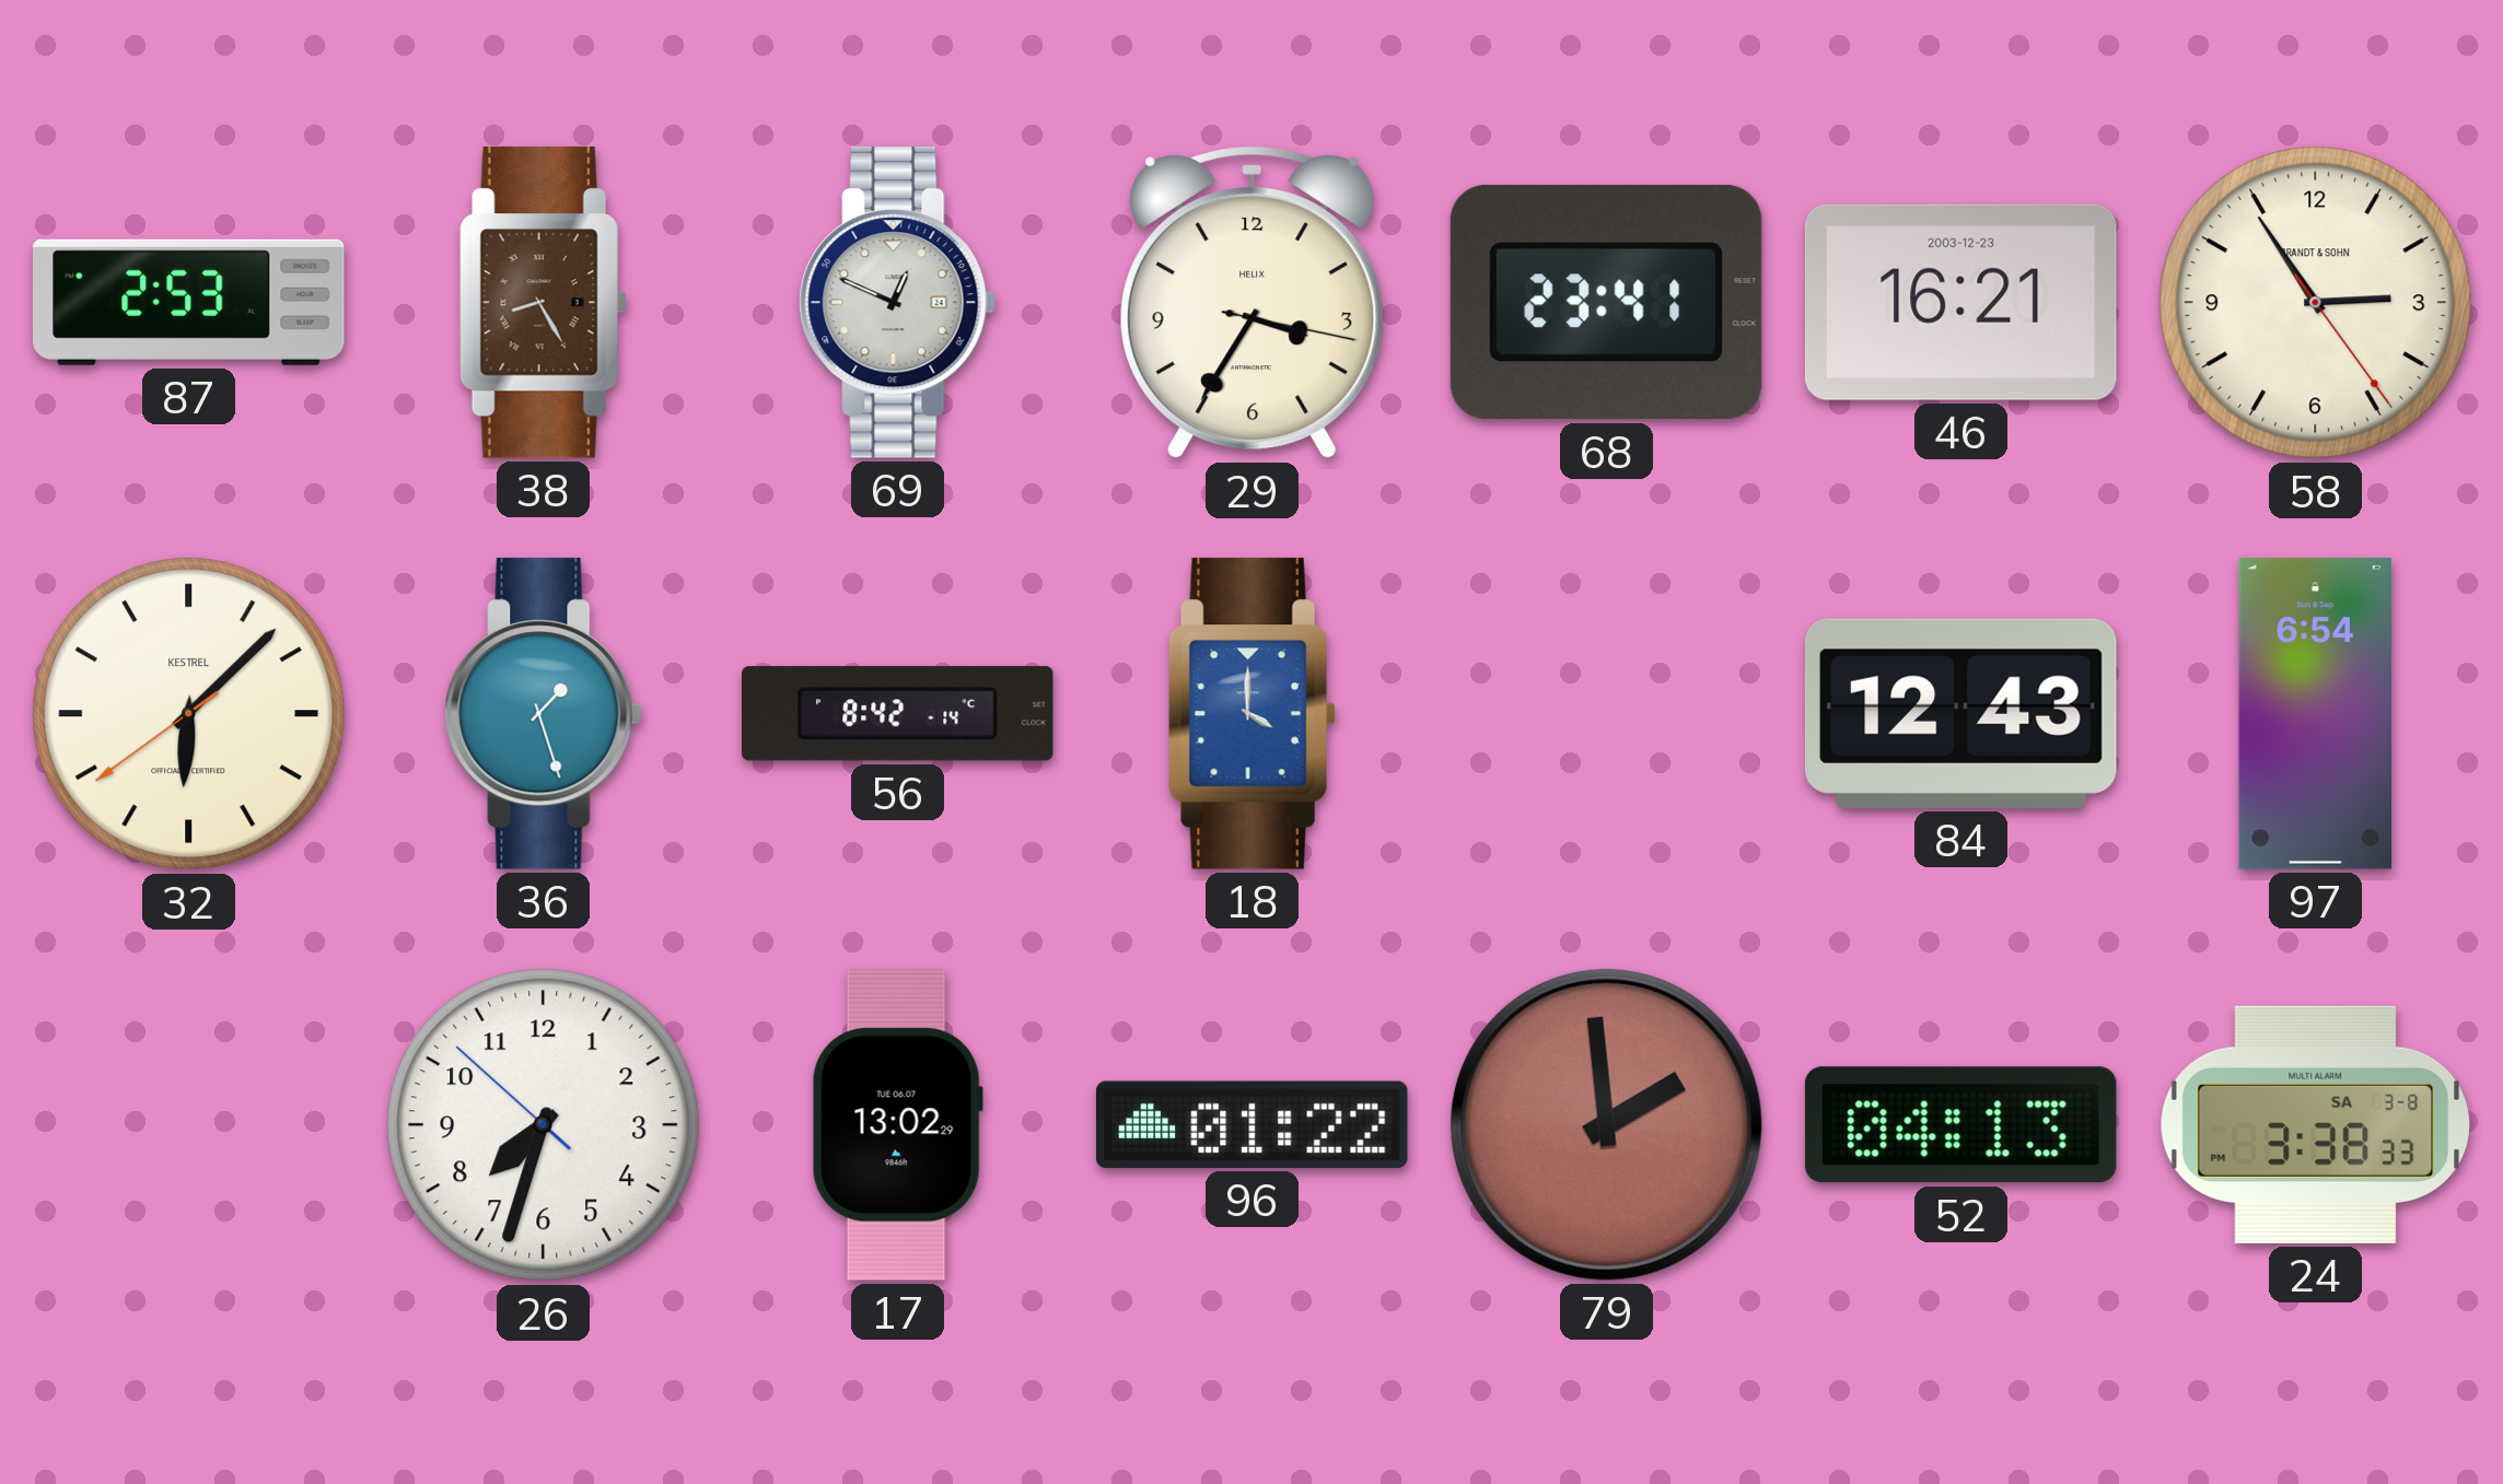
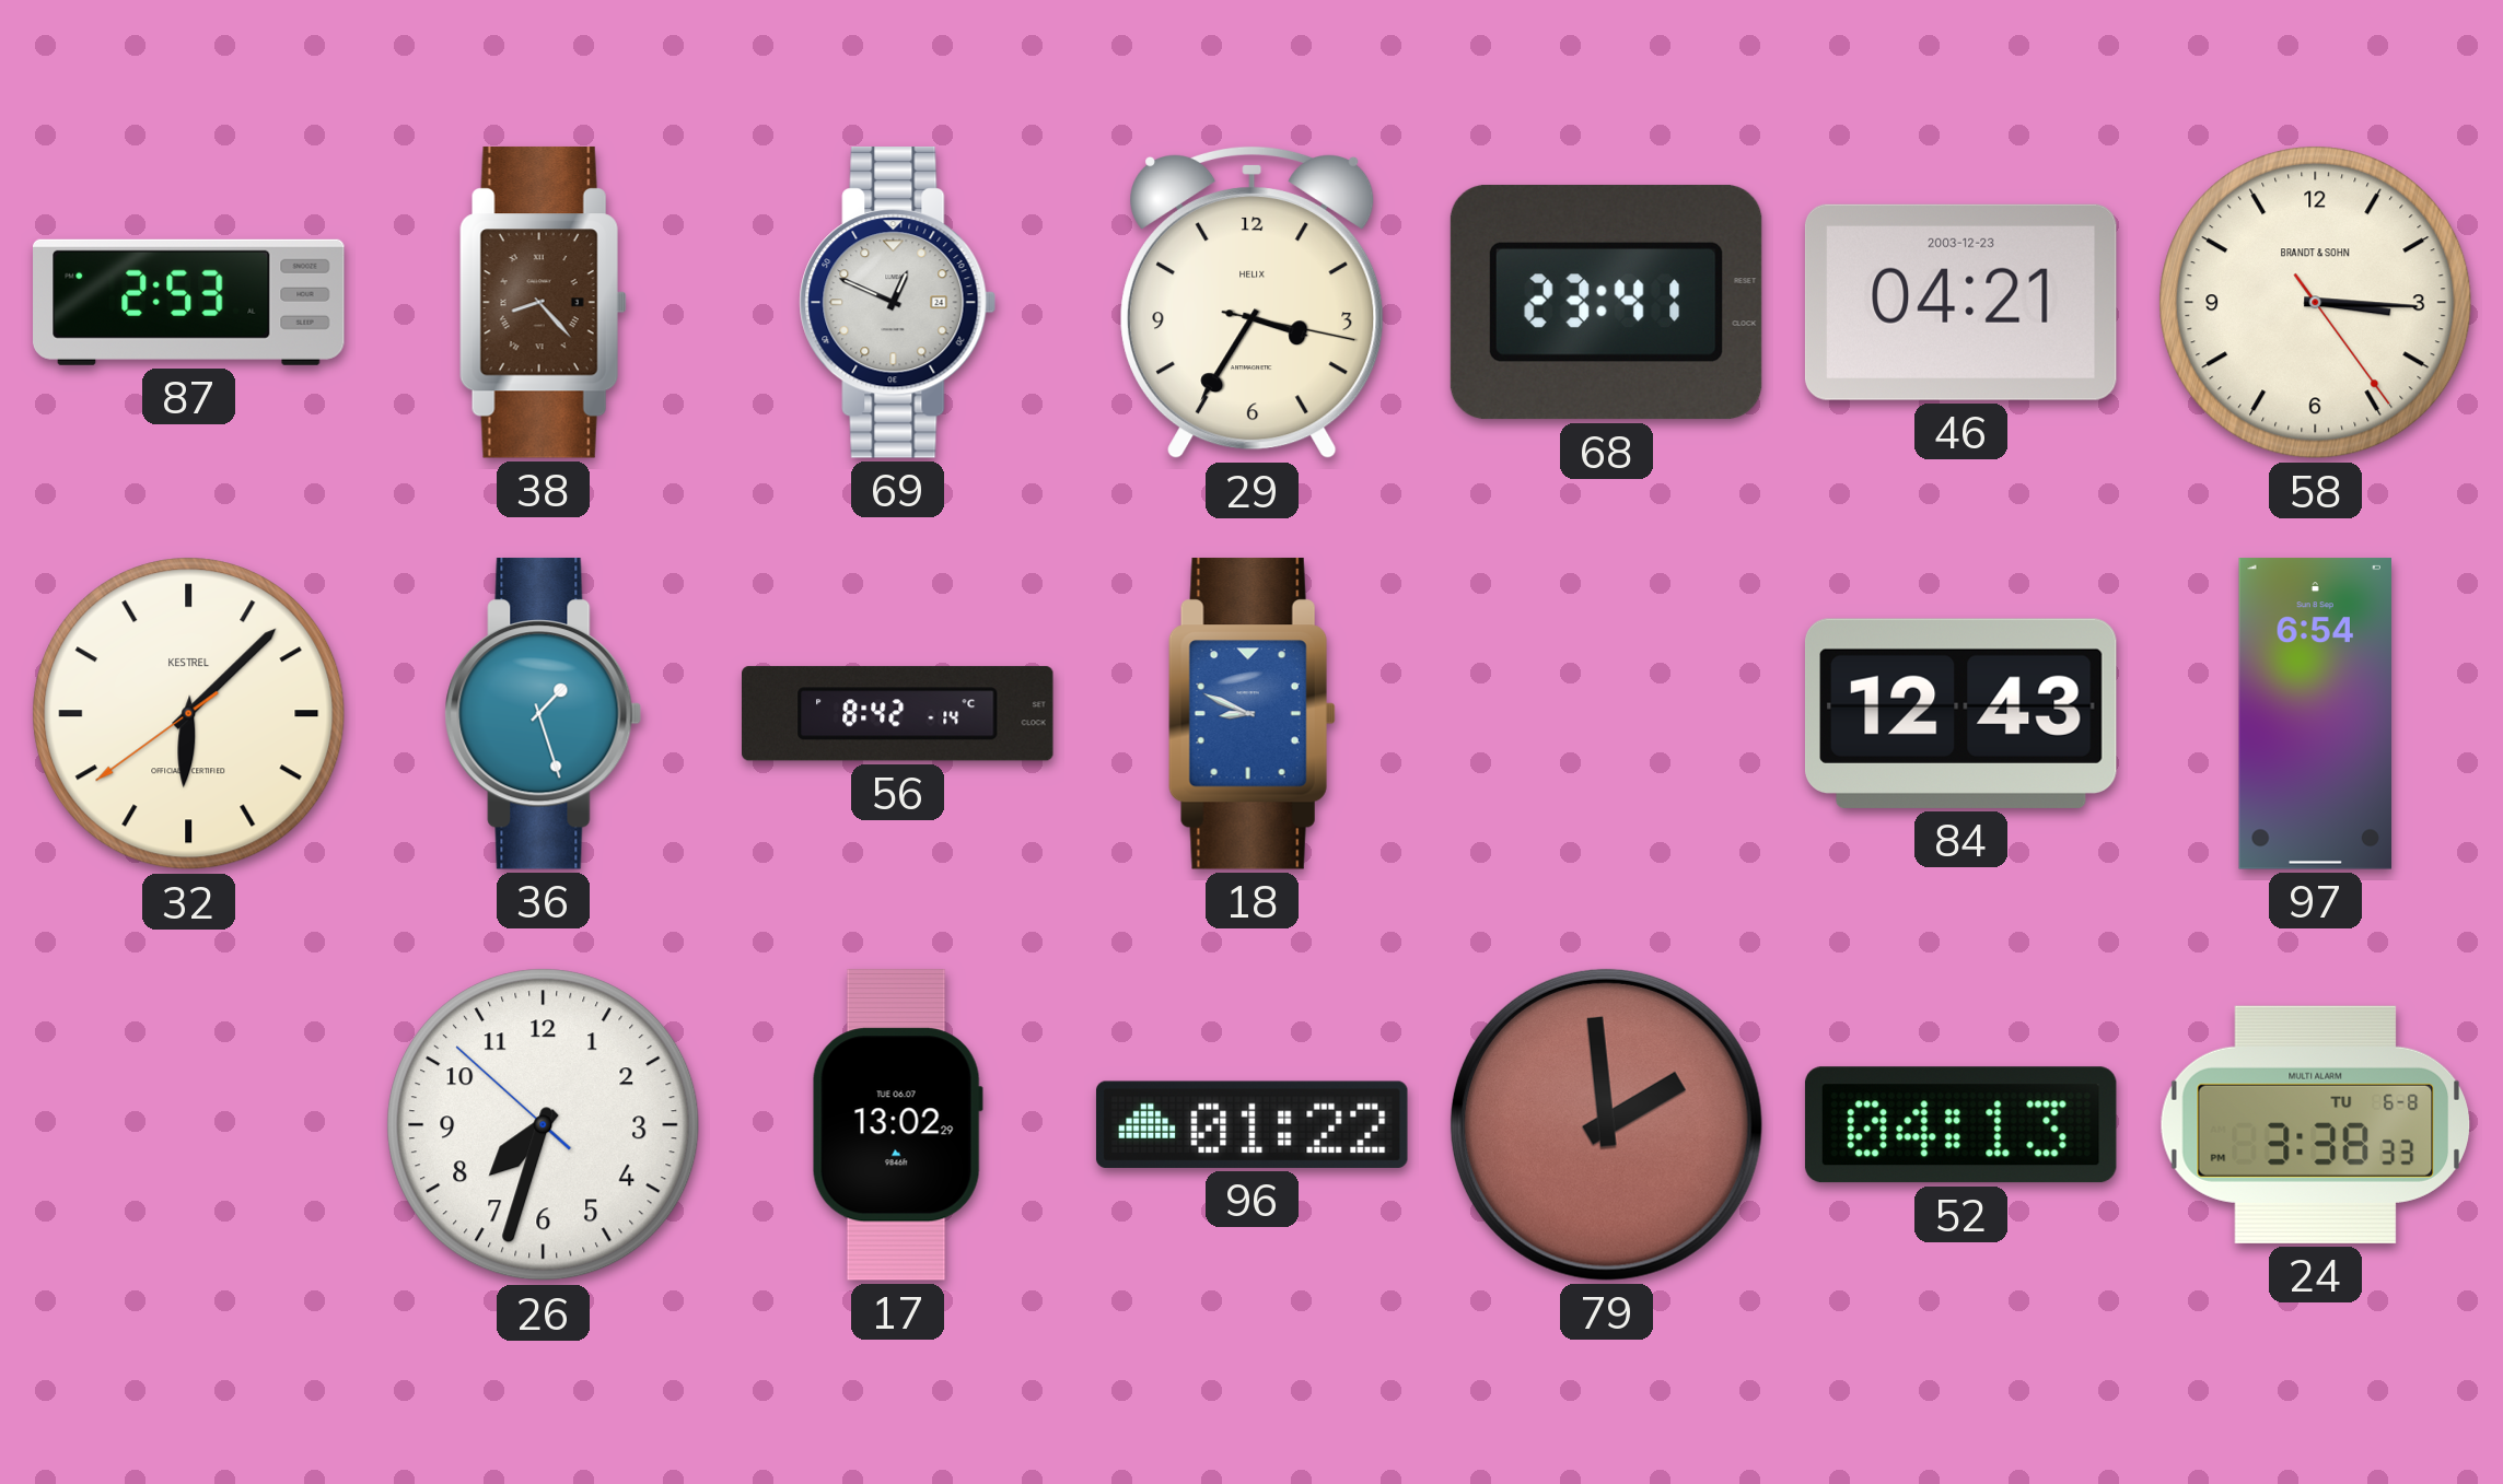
38: 8:25 -> 8:23
46: 16:21 -> 04:21
58: 2:54 -> 3:15
18: 4:00 -> 8:49
24 date: SA 3-8 -> TU 6-8
